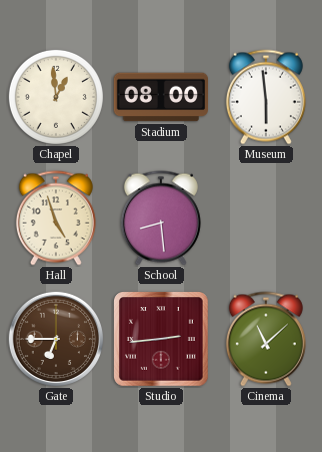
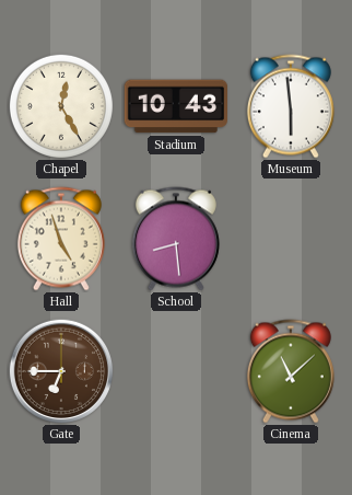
Chapel: 12:59 -> 12:25
Stadium: 08:00 -> 10:43
Studio: 2:44 -> none
